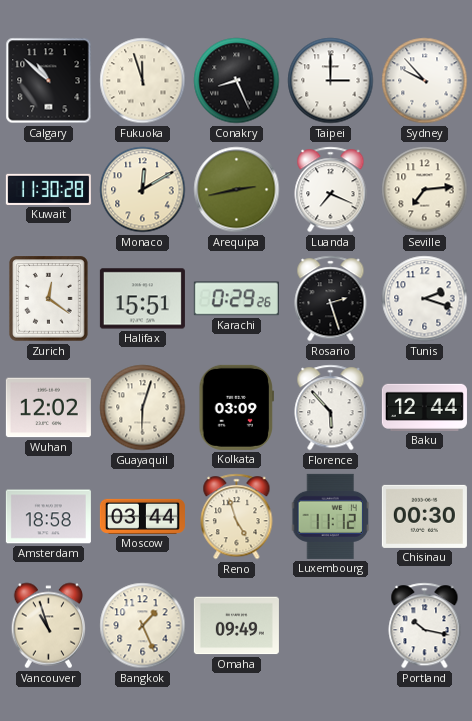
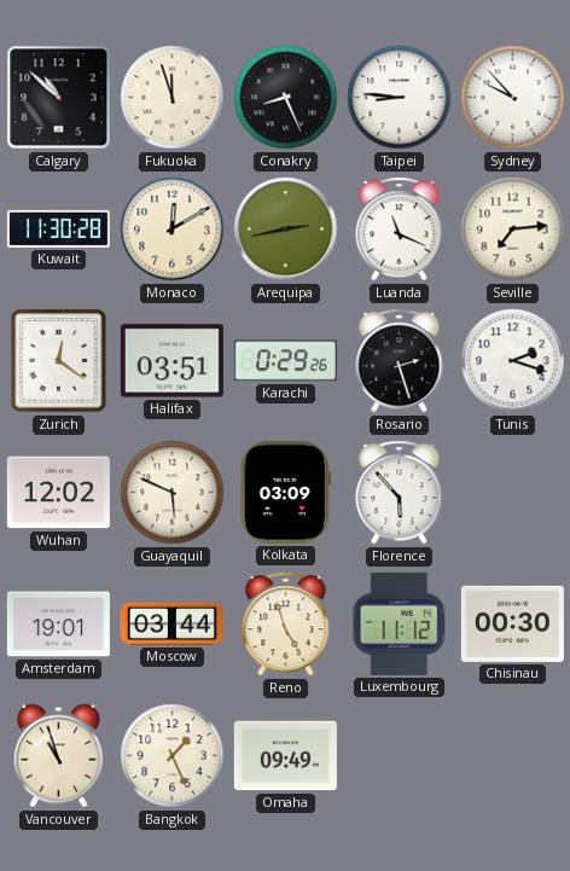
Taipei: 3:00 -> 8:46
Luanda: 7:19 -> 11:19
Halifax: 15:51 -> 03:51
Guayaquil: 6:03 -> 5:49
Baku: 12:44 -> none
Amsterdam: 18:58 -> 19:01
Portland: 10:17 -> none
